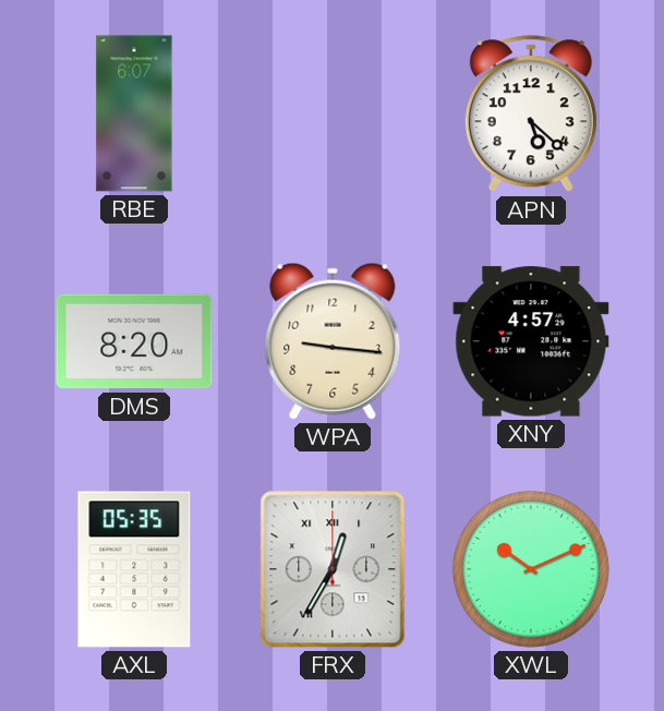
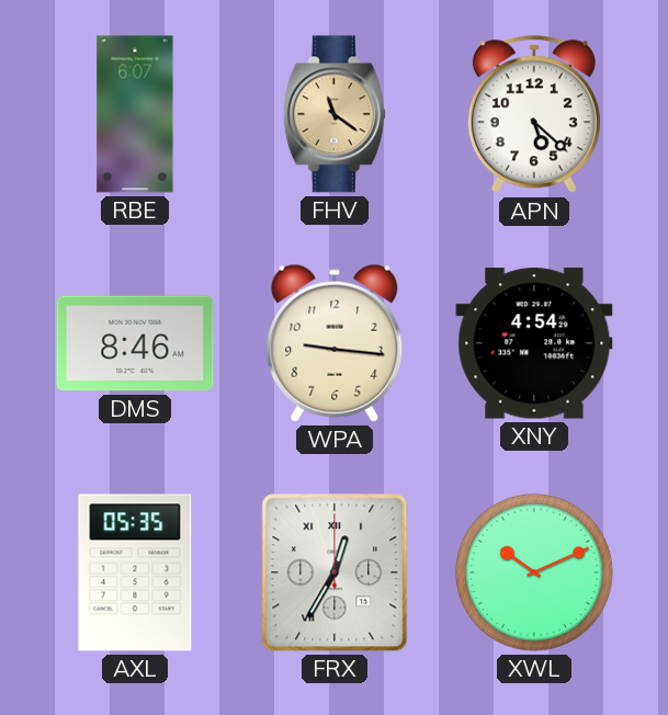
FHV: none -> 11:21
DMS: 8:20 -> 8:46
XNY: 4:57 -> 4:54
